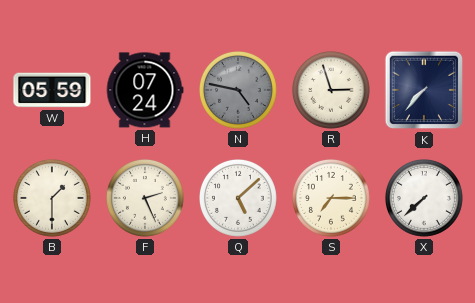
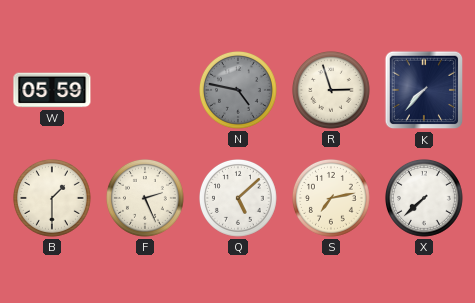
H: 07:24 -> none
S: 7:15 -> 7:13
